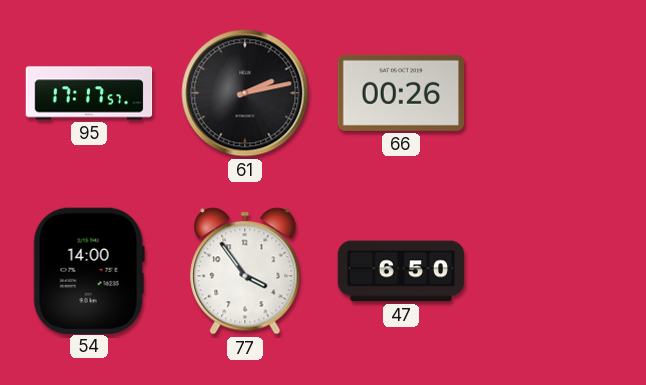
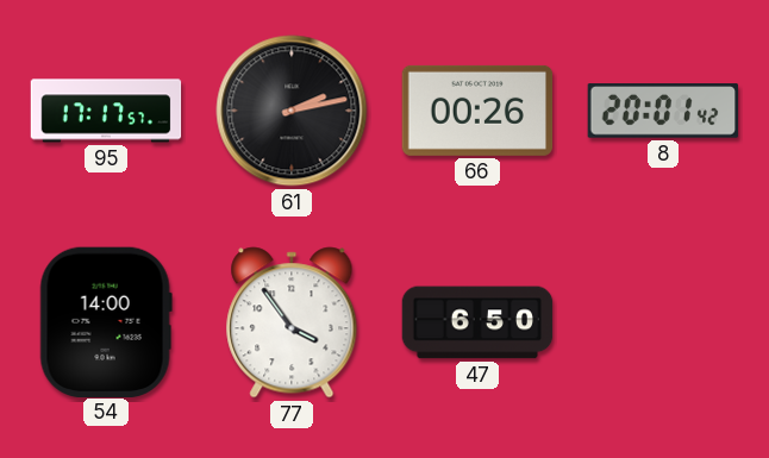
8: none -> 20:01
